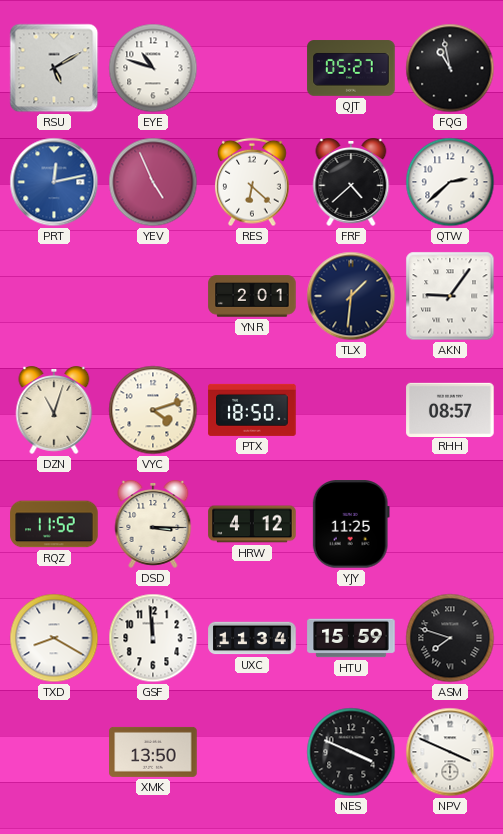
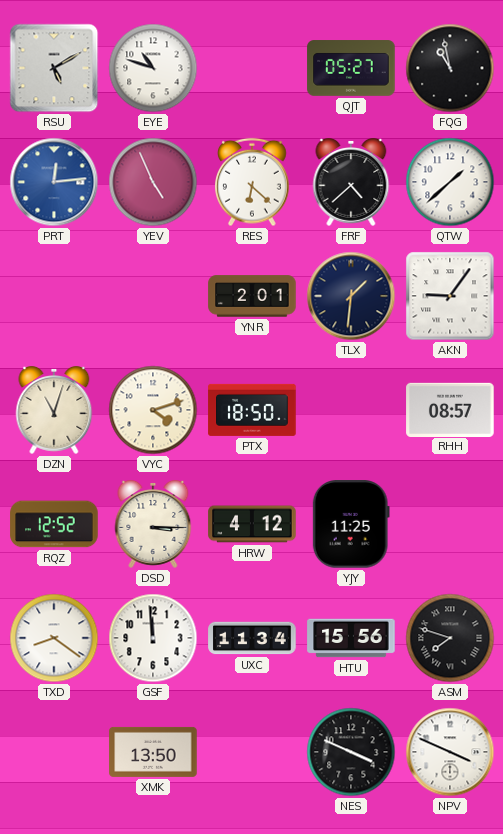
PRT: 12:13 -> 12:14
QTW: 2:38 -> 1:38
RQZ: 11:52 -> 12:52
TXD: 8:20 -> 8:21
HTU: 15:59 -> 15:56
